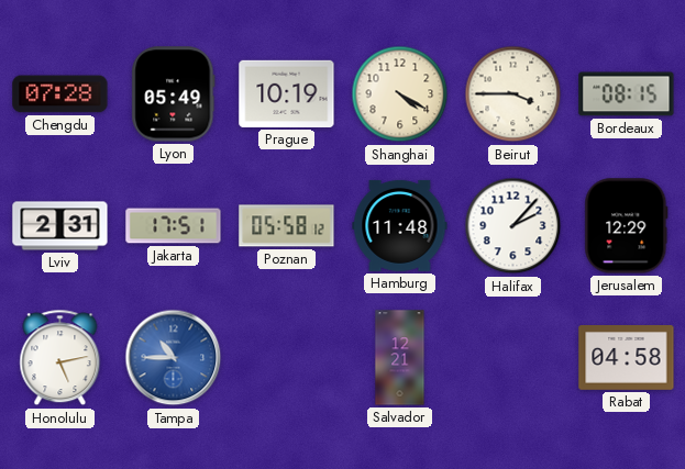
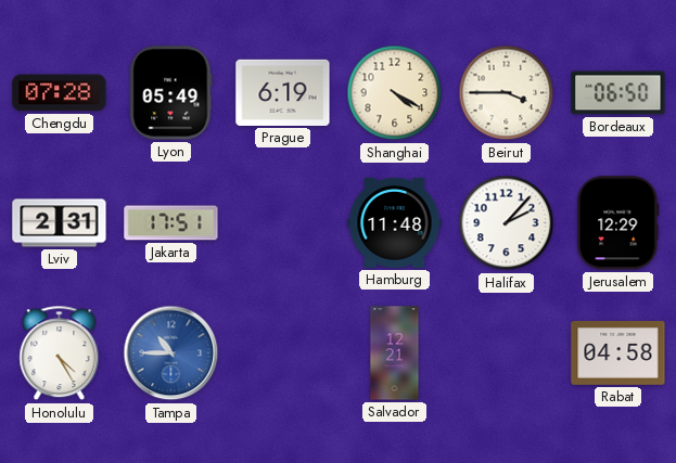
Prague: 10:19 -> 6:19
Bordeaux: 08:15 -> 06:50
Poznan: 05:58 -> none
Honolulu: 5:13 -> 4:25
